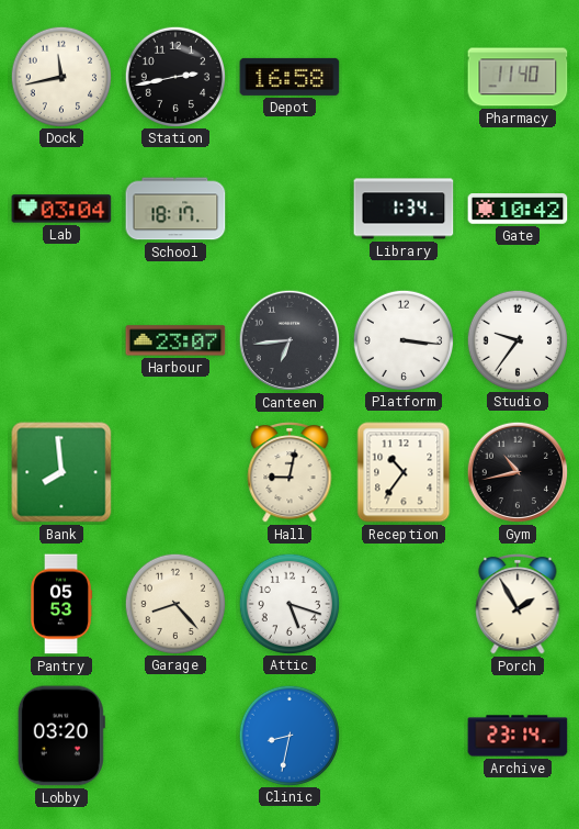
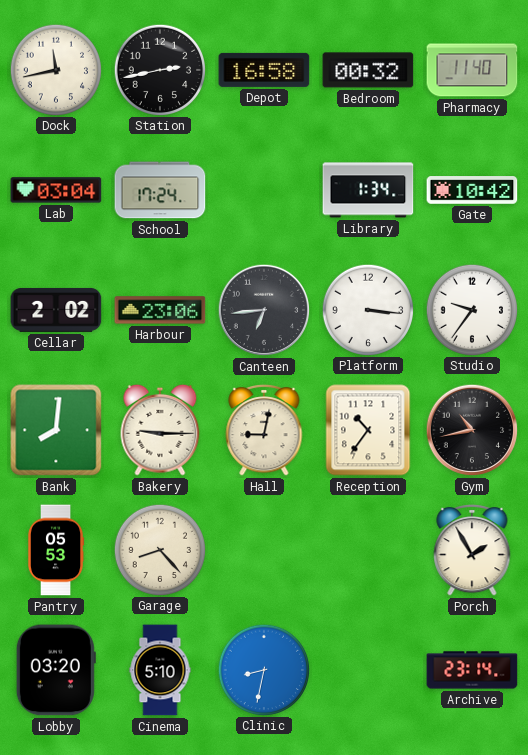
Bedroom: none -> 00:32
School: 18:17 -> 17:24
Cellar: none -> 2:02
Harbour: 23:07 -> 23:06
Bank: 7:59 -> 8:01
Bakery: none -> 9:15
Attic: 5:18 -> none
Cinema: none -> 5:10
